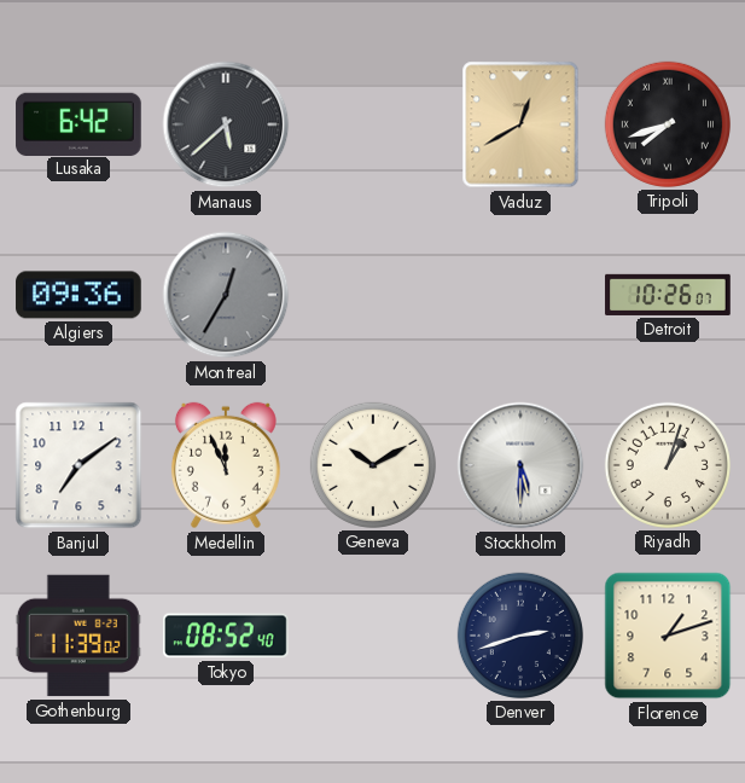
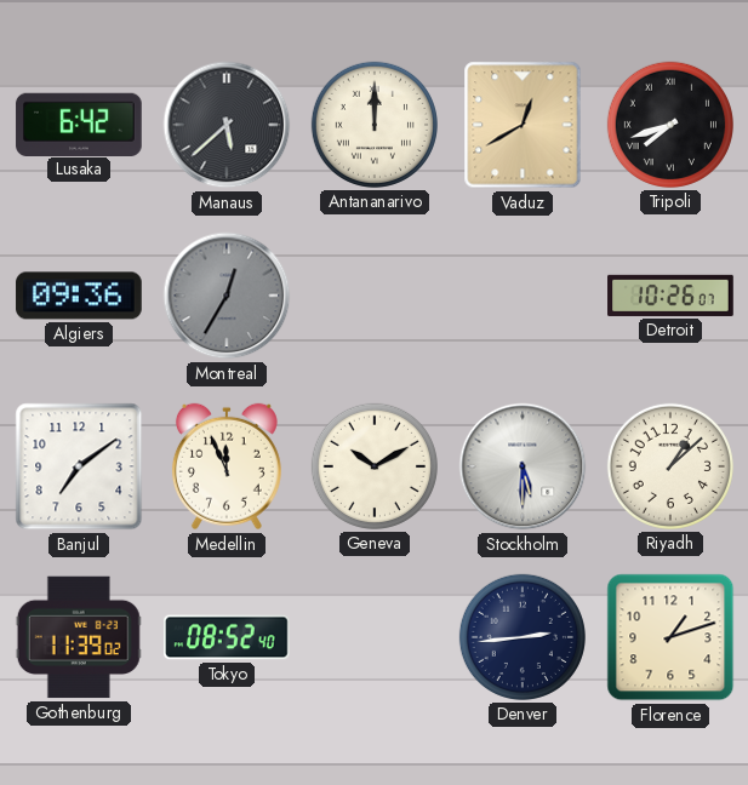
Antananarivo: none -> 12:00
Riyadh: 1:03 -> 1:08
Denver: 2:42 -> 2:44
